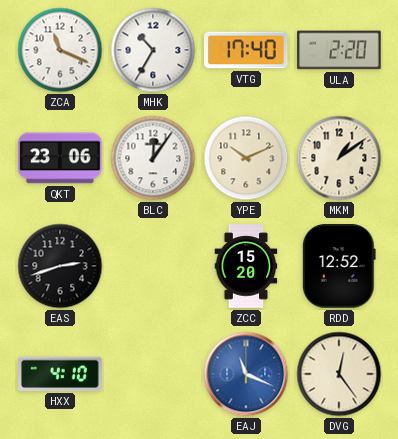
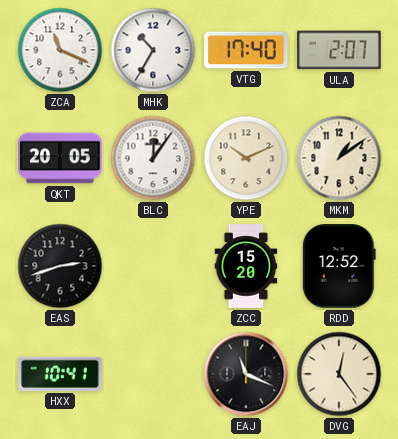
ULA: 2:20 -> 2:07
QKT: 23:06 -> 20:05
HXX: 4:10 -> 10:41
EAJ dial: blue -> black
